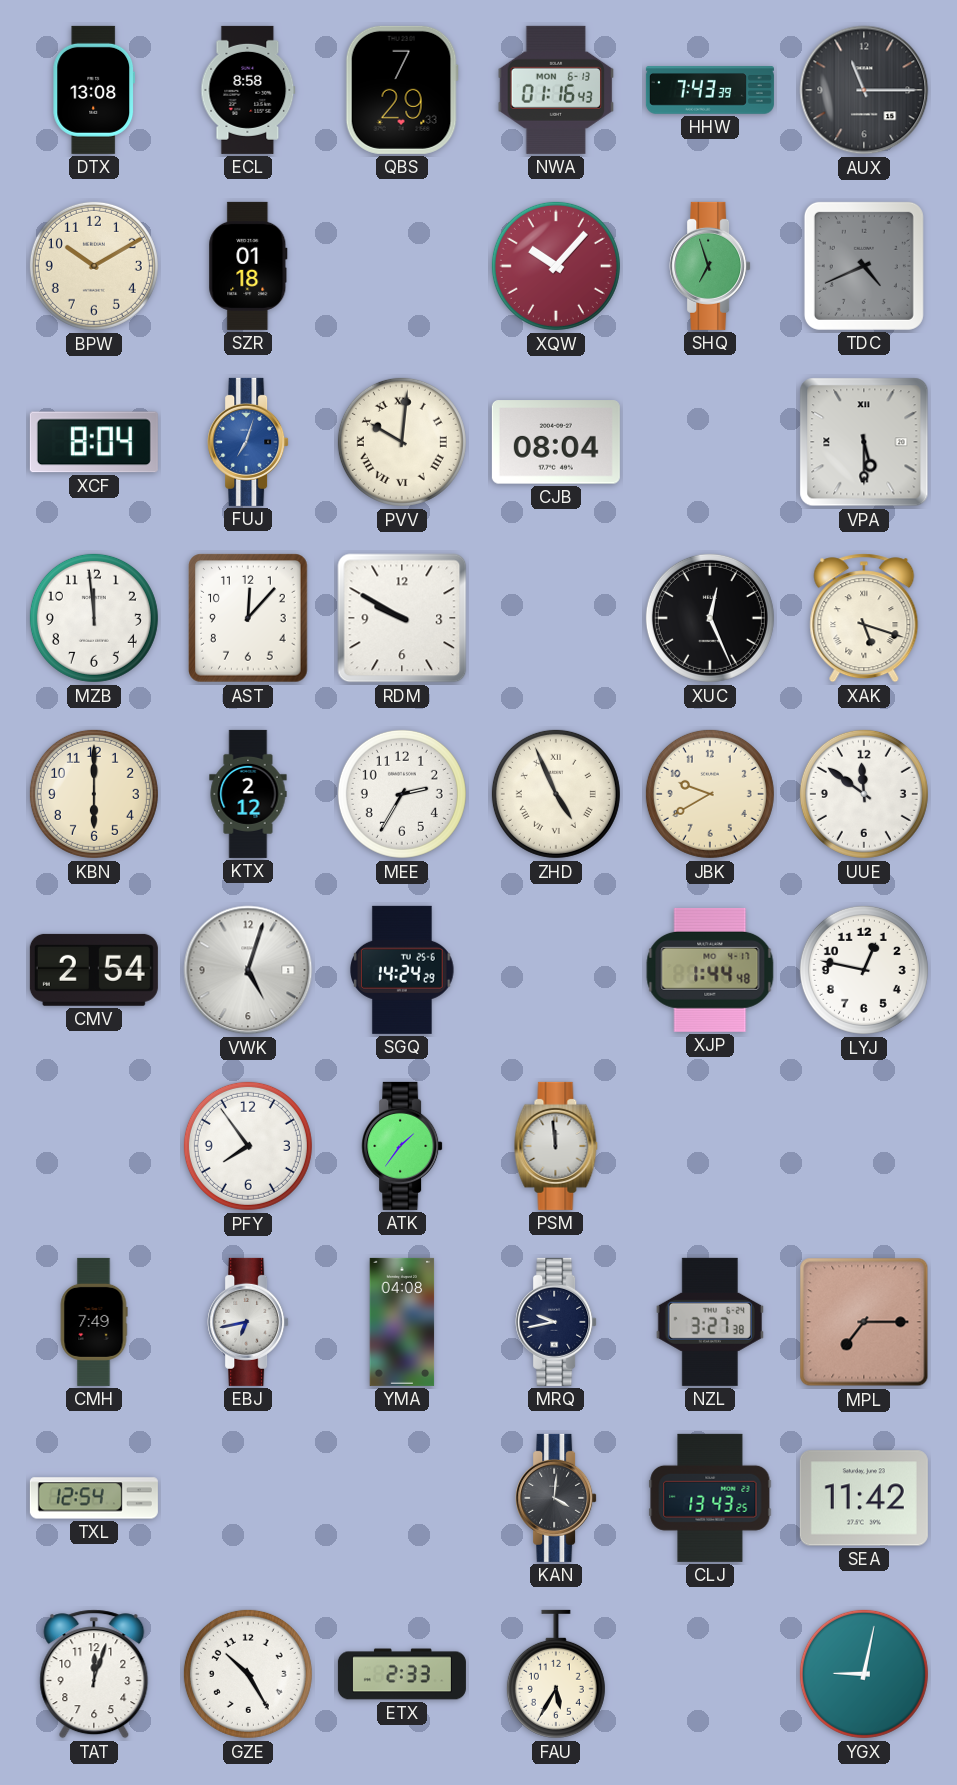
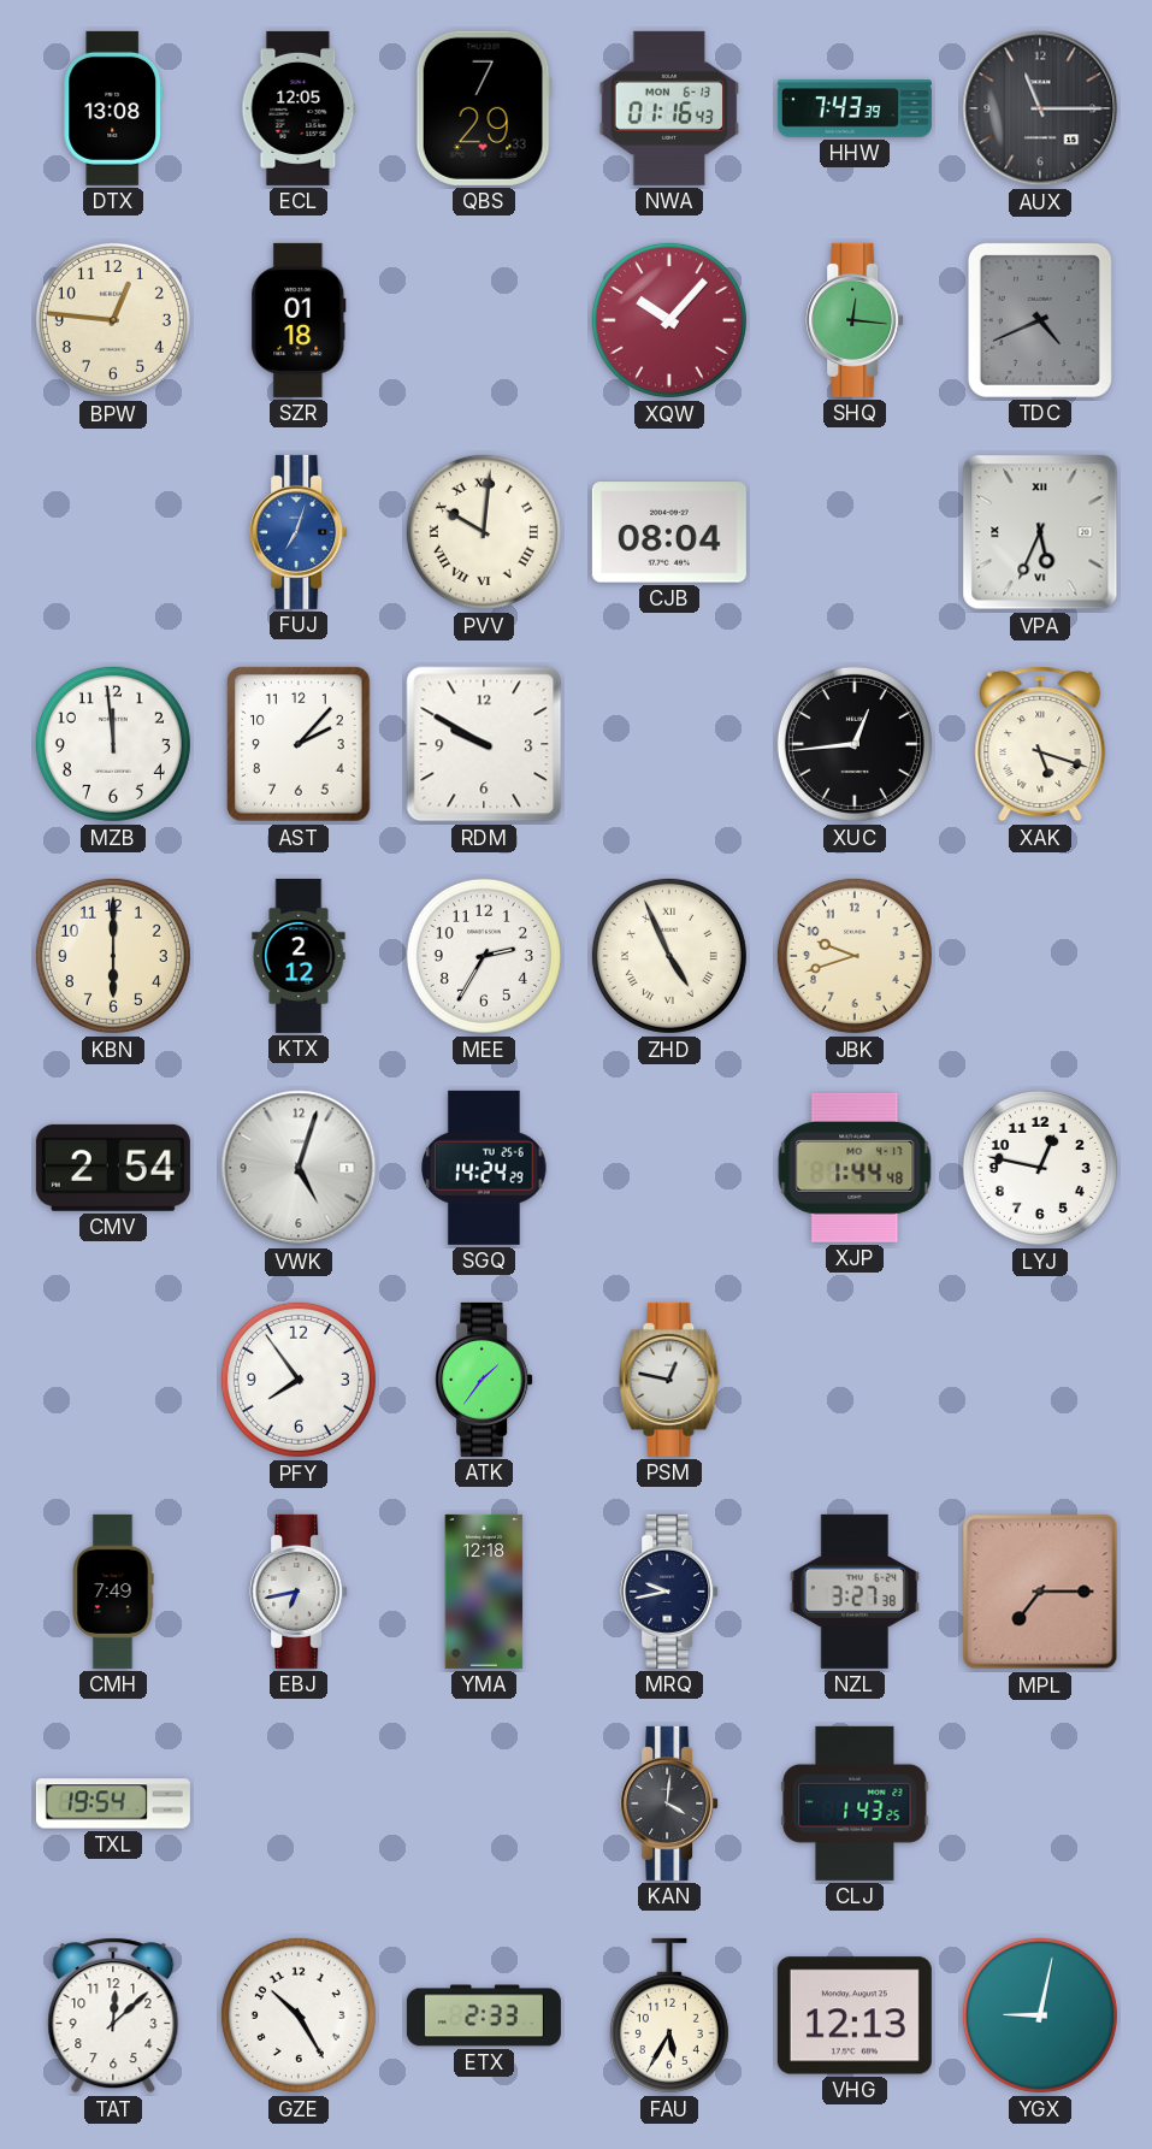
ECL: 8:58 -> 12:05
BPW: 10:10 -> 12:46
SHQ: 6:57 -> 12:16
XCF: 8:04 -> none
VPA: 5:30 -> 5:34
AST: 12:07 -> 2:07
XUC: 12:26 -> 12:44
JBK: 9:40 -> 9:42
UUE: 11:51 -> none
PSM: 11:59 -> 12:47
YMA: 04:08 -> 12:18
TXL: 12:54 -> 19:54
CLJ: 13:43 -> 1:43
SEA: 11:42 -> none
TAT: 12:03 -> 12:08
VHG: none -> 12:13
